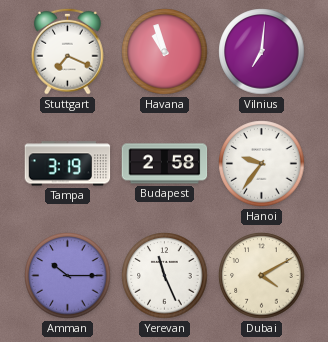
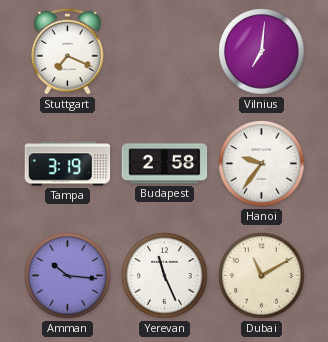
Havana: 10:57 -> none
Amman: 10:15 -> 10:16
Dubai: 4:10 -> 11:10
